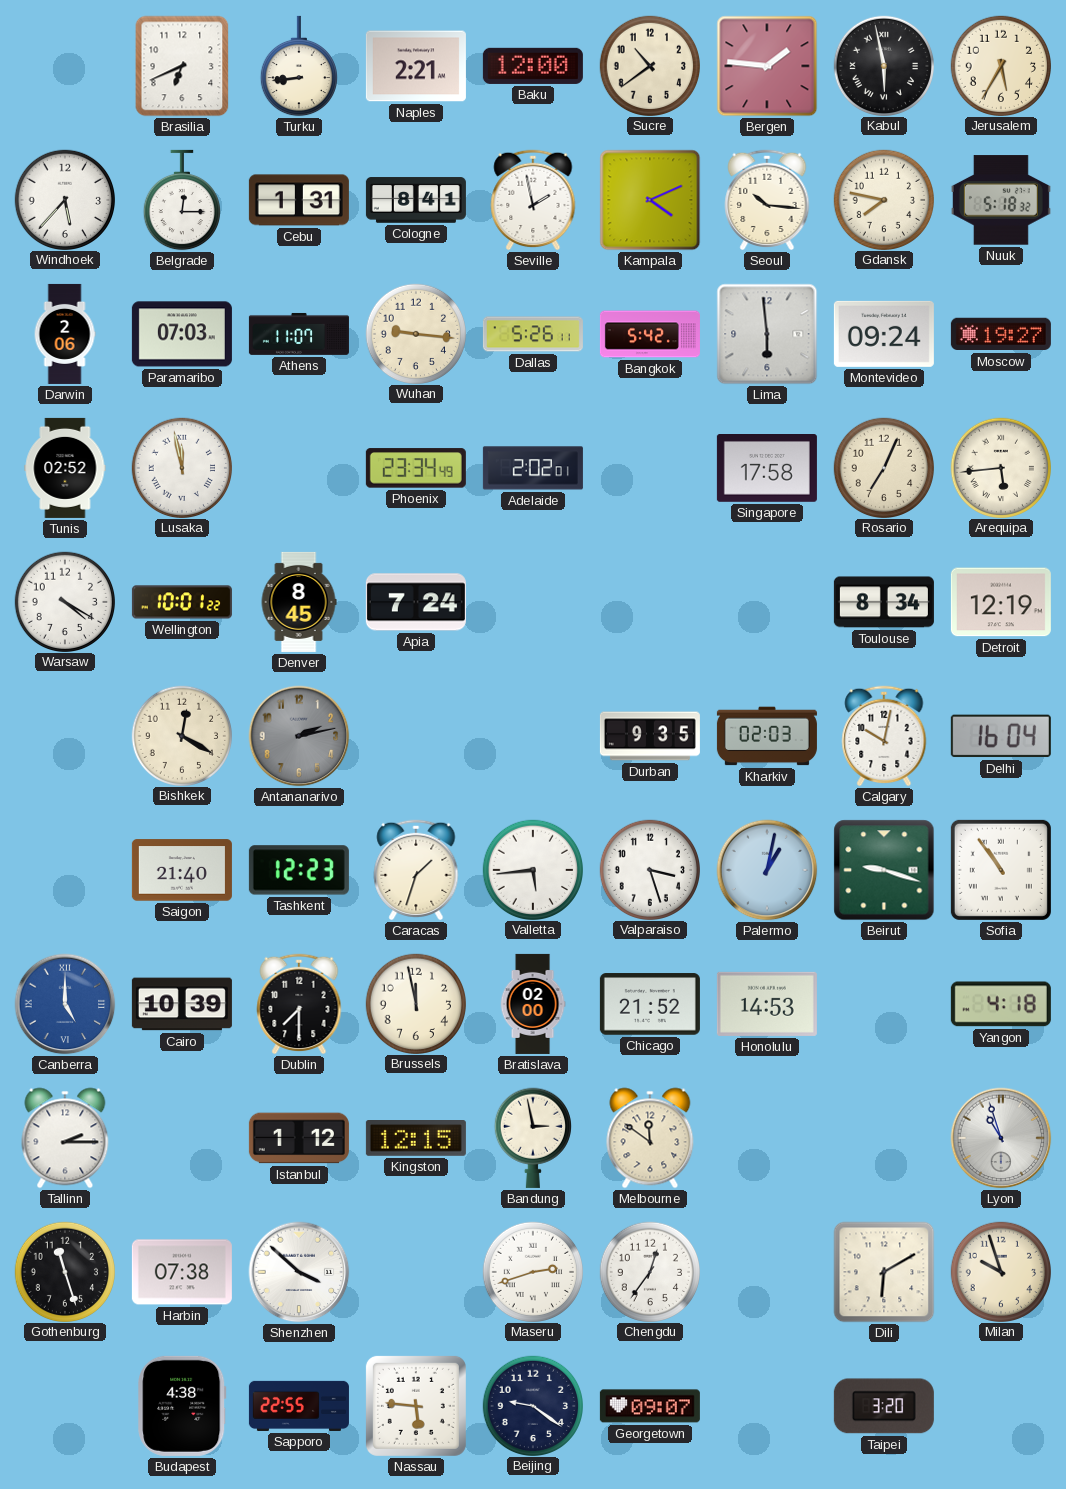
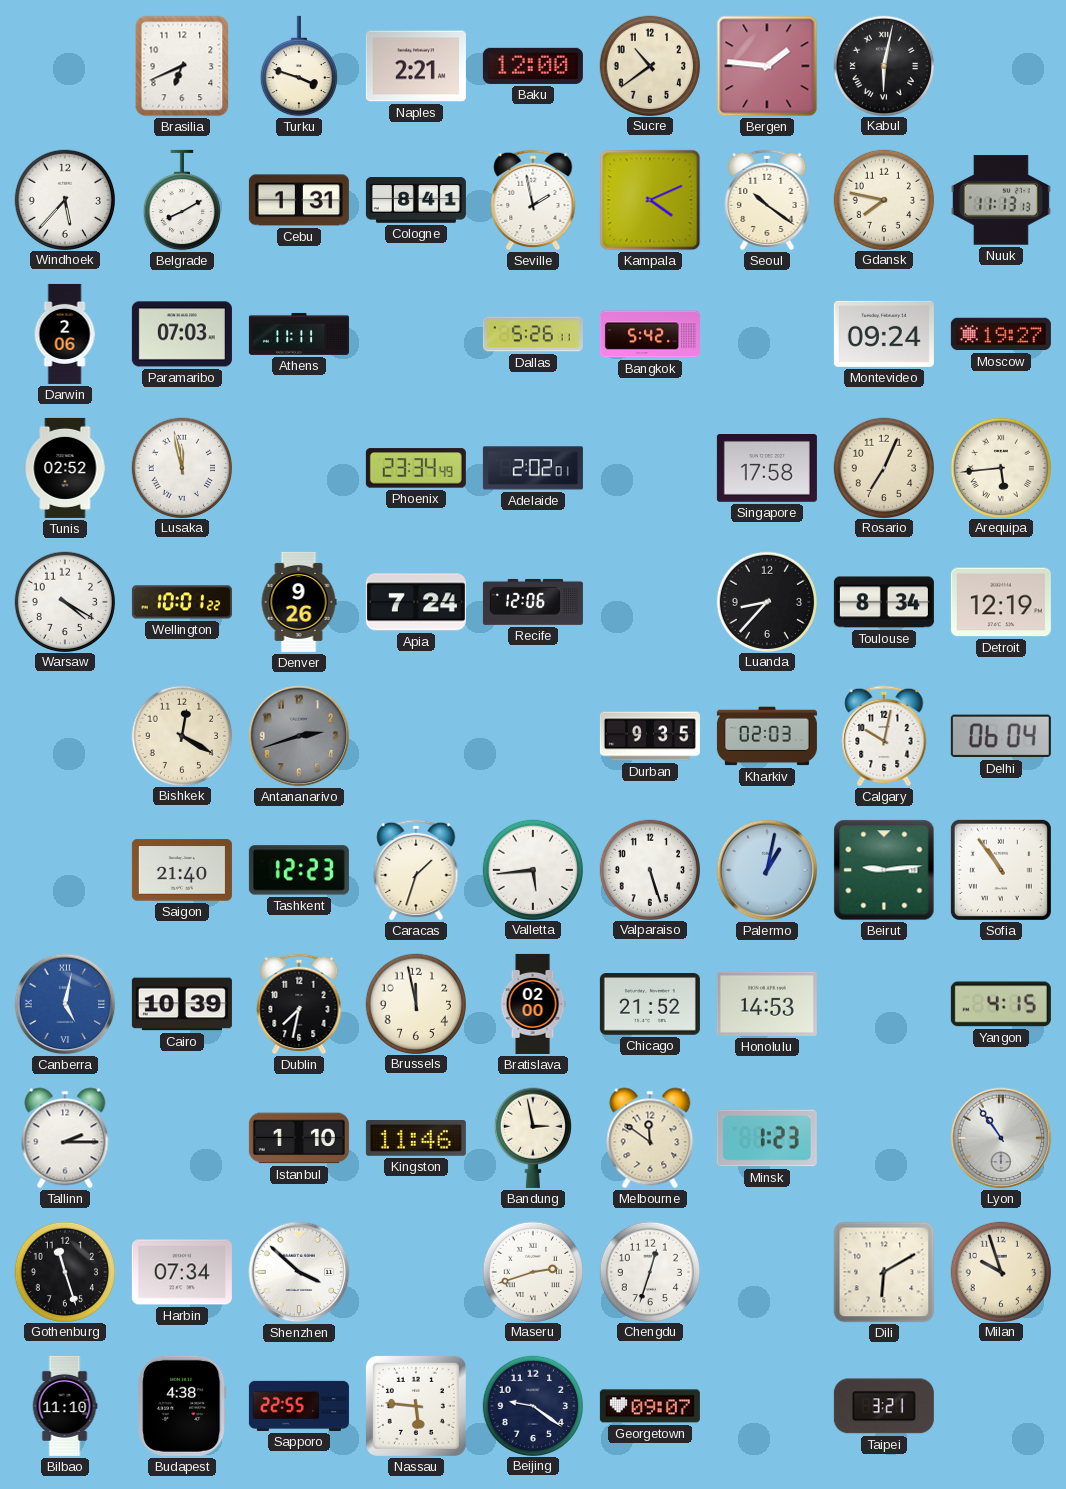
Turku: 8:44 -> 3:48
Kabul: 5:58 -> 6:02
Jerusalem: 5:35 -> none
Belgrade: 12:15 -> 8:10
Seoul: 10:16 -> 10:21
Nuuk: 5:18 -> 11:13
Athens: 11:07 -> 11:11
Wuhan: 9:16 -> none
Lima: 5:59 -> none
Denver: 8:45 -> 9:26
Recife: none -> 12:06
Luanda: none -> 8:37
Antananarivo: 2:13 -> 2:42
Delhi: 16:04 -> 06:04
Valparaiso: 3:27 -> 5:27
Beirut: 9:18 -> 9:14
Canberra: 5:00 -> 5:02
Dublin: 7:30 -> 7:32
Yangon: 4:18 -> 4:15
Istanbul: 1:12 -> 1:10
Kingston: 12:15 -> 11:46
Minsk: none -> 1:23
Lyon: 10:57 -> 10:54
Harbin: 07:38 -> 07:34
Chengdu: 12:36 -> 12:33
Bilbao: none -> 11:10
Taipei: 3:20 -> 3:21
